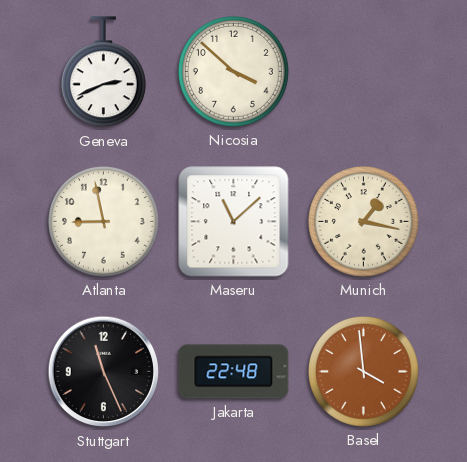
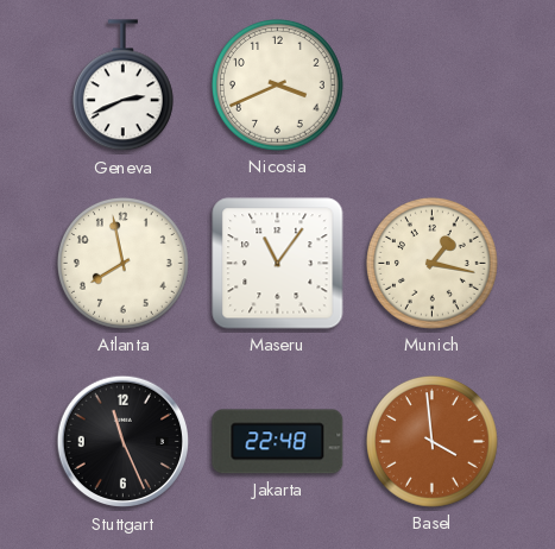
Nicosia: 3:52 -> 3:41
Atlanta: 8:58 -> 7:58
Maseru: 11:08 -> 11:06
